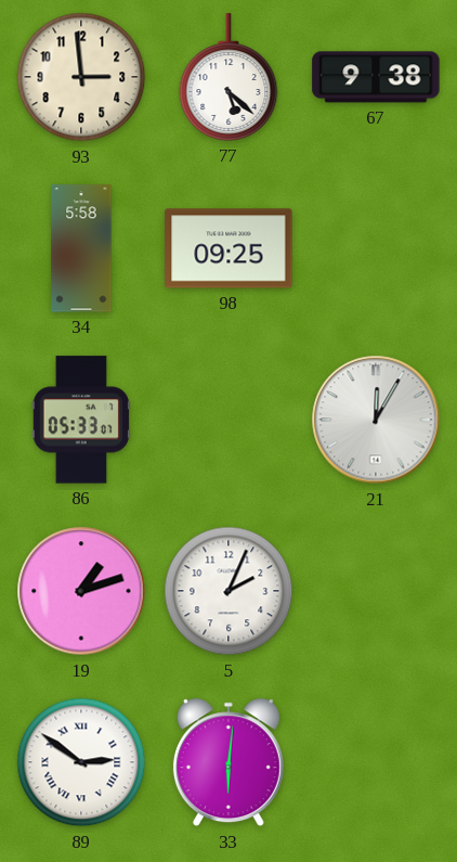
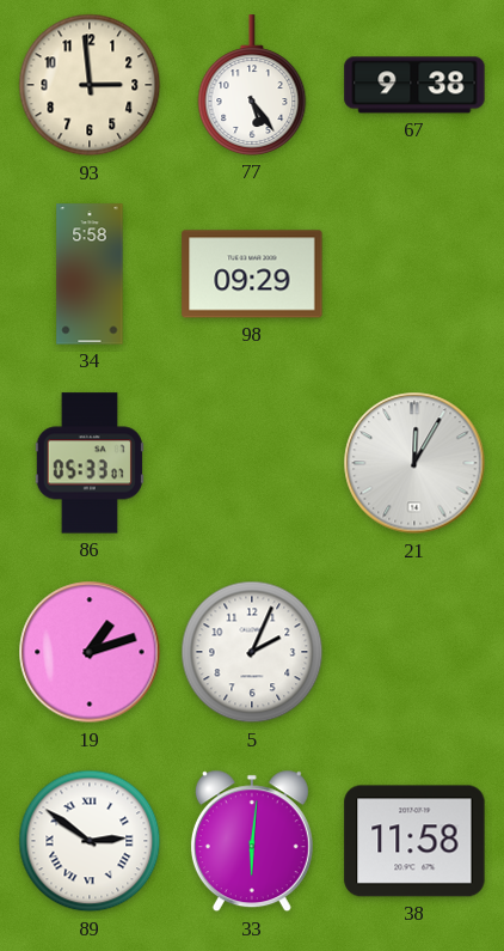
77: 5:22 -> 5:24
98: 09:25 -> 09:29
38: none -> 11:58
